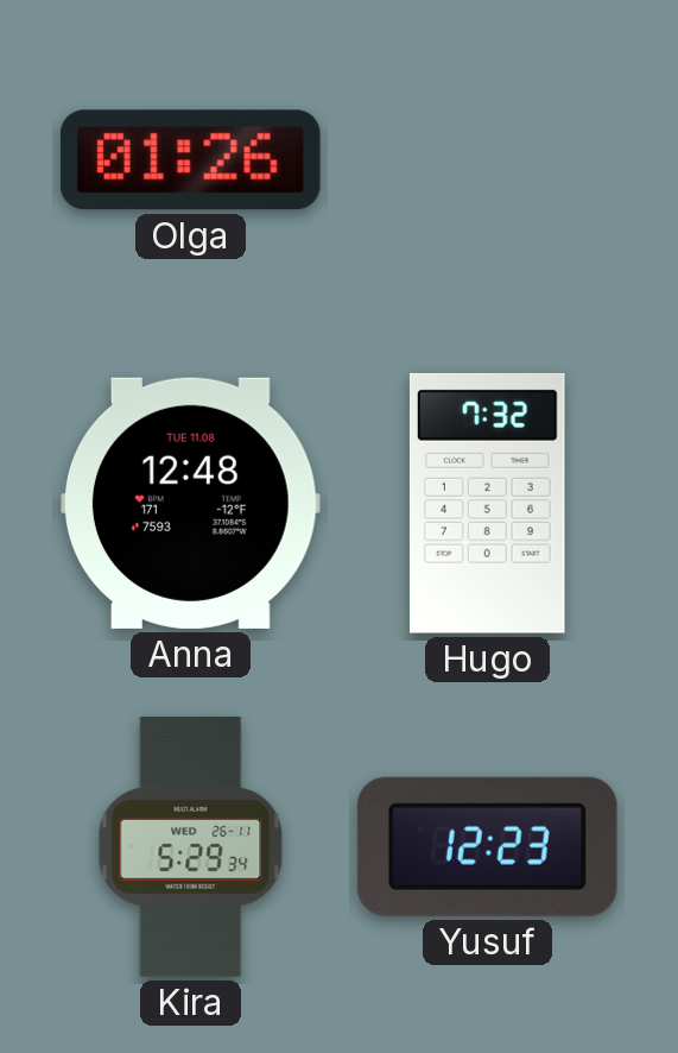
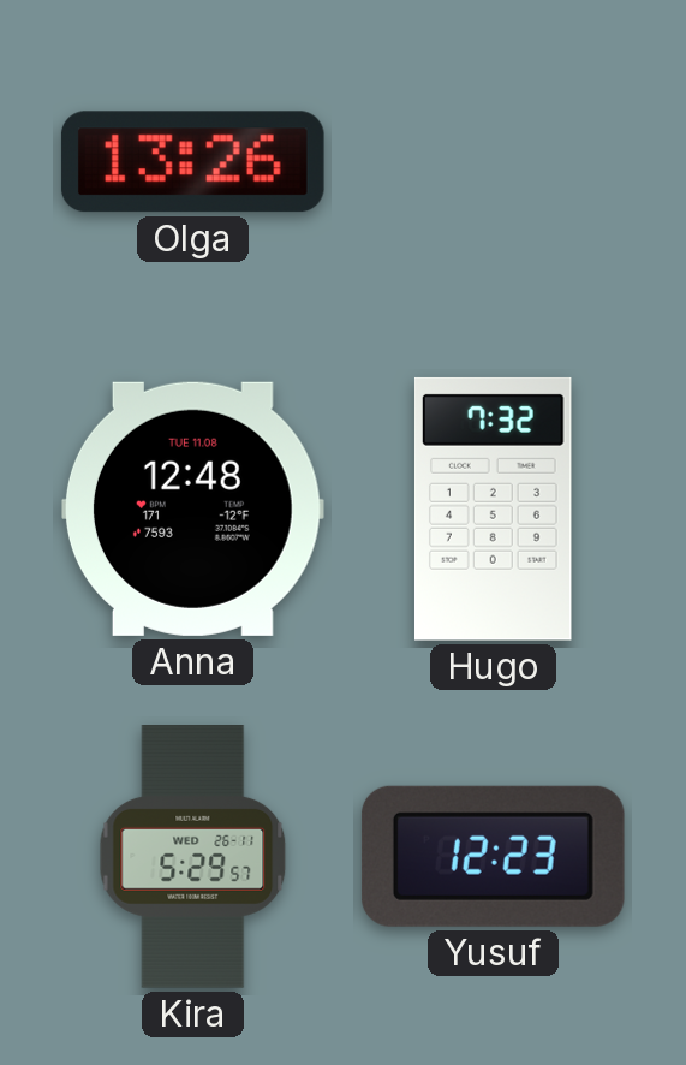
Olga: 01:26 -> 13:26
Kira: 5:29:34 -> 5:29:57
